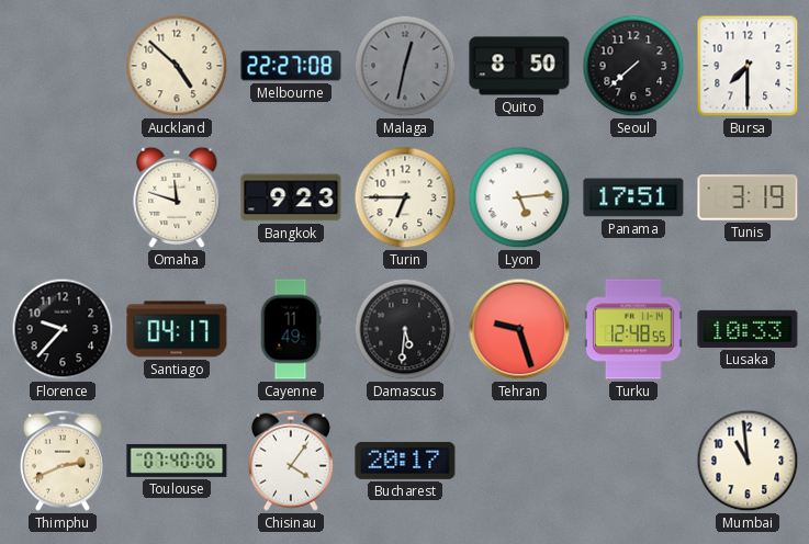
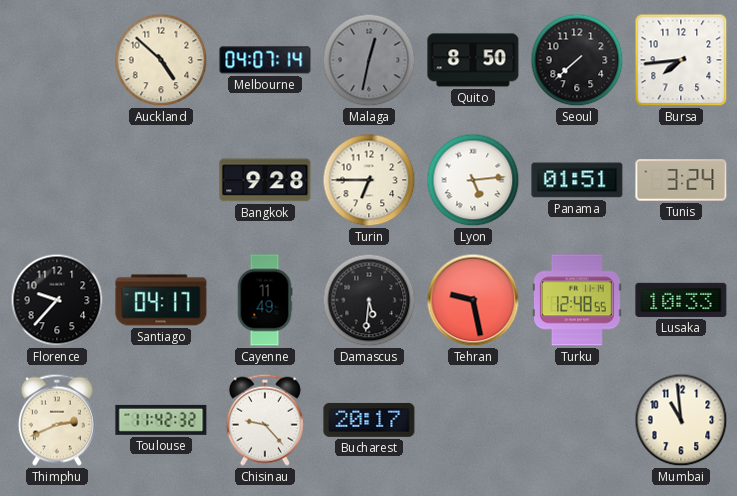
Melbourne: 22:27 -> 04:07
Bursa: 7:30 -> 7:44
Omaha: 11:48 -> none
Bangkok: 9:23 -> 9:28
Panama: 17:51 -> 01:51
Tunis: 3:19 -> 3:24
Tehran: 9:27 -> 9:28
Toulouse: 07:40 -> 11:42
Chisinau: 4:06 -> 9:23
